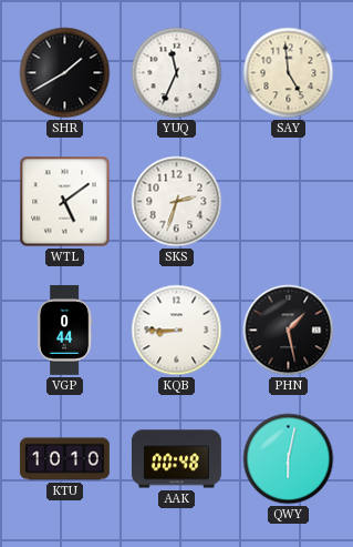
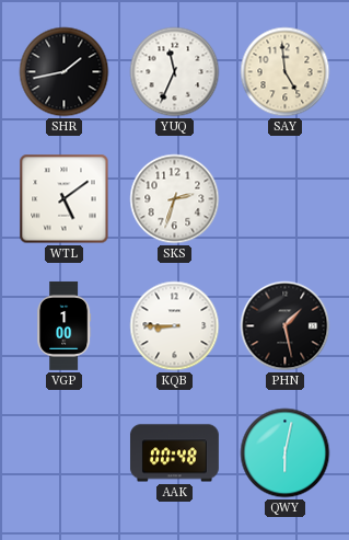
SHR: 1:40 -> 1:43
VGP: 0:44 -> 1:00
KTU: 10:10 -> none
